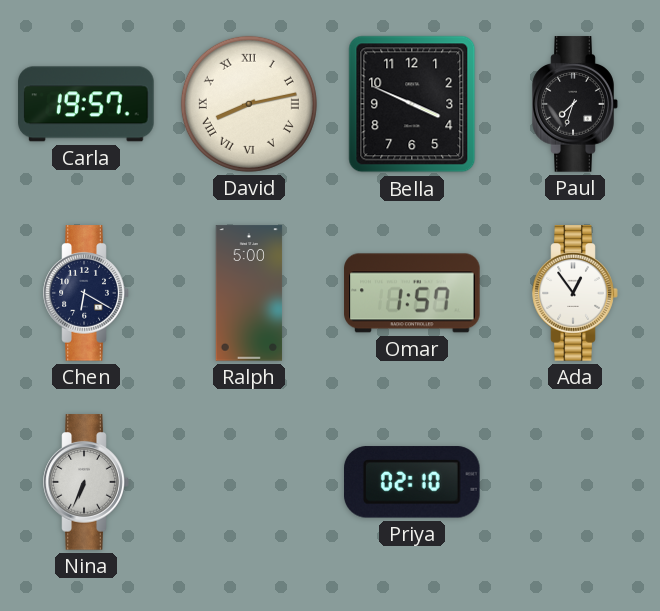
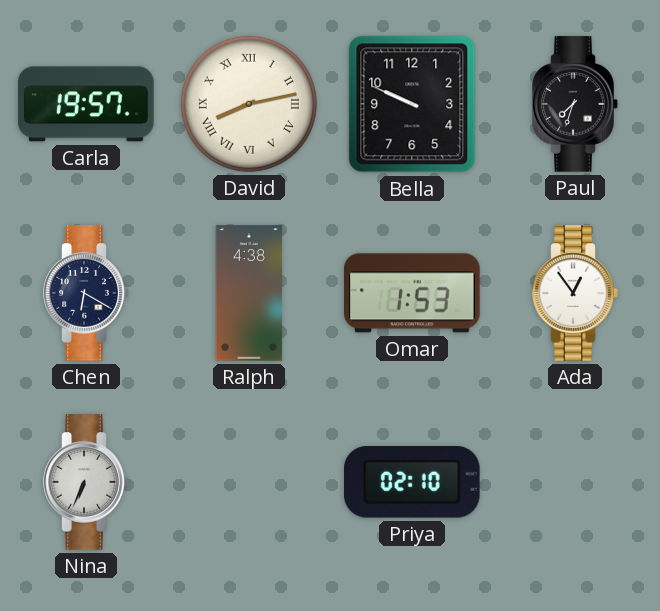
Bella: 3:49 -> 9:49
Ralph: 5:00 -> 4:38
Omar: 1:57 -> 1:53
